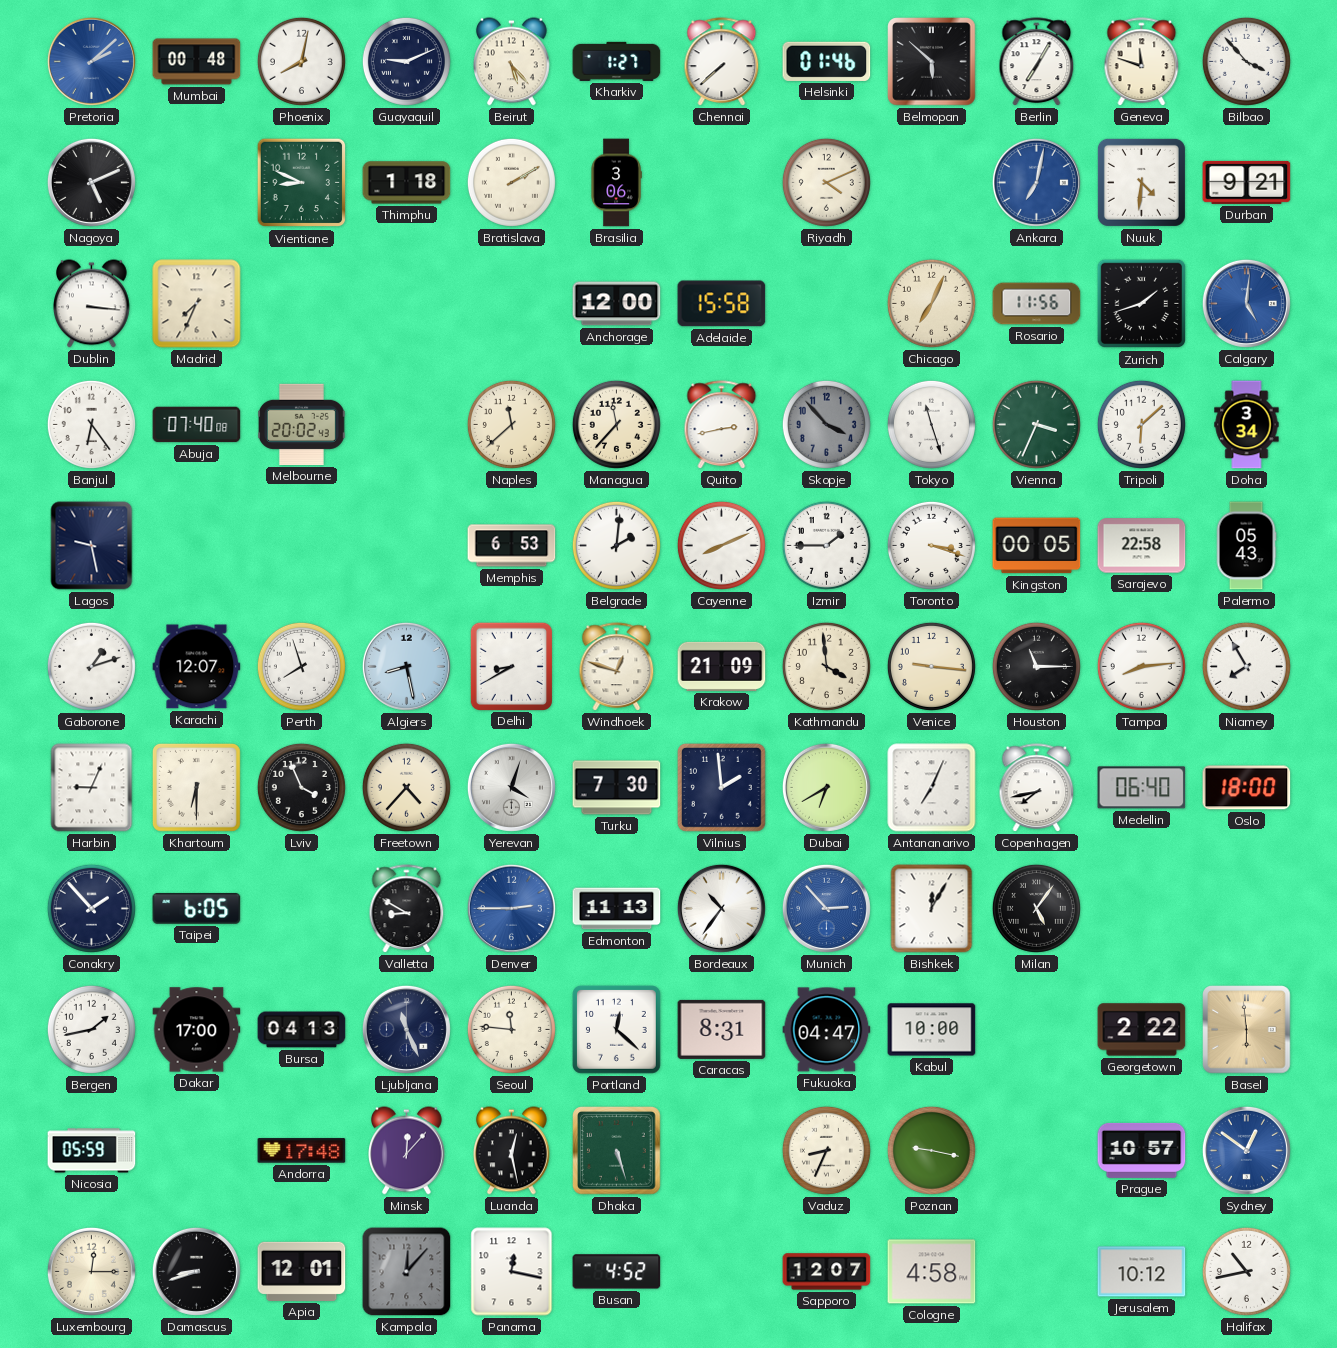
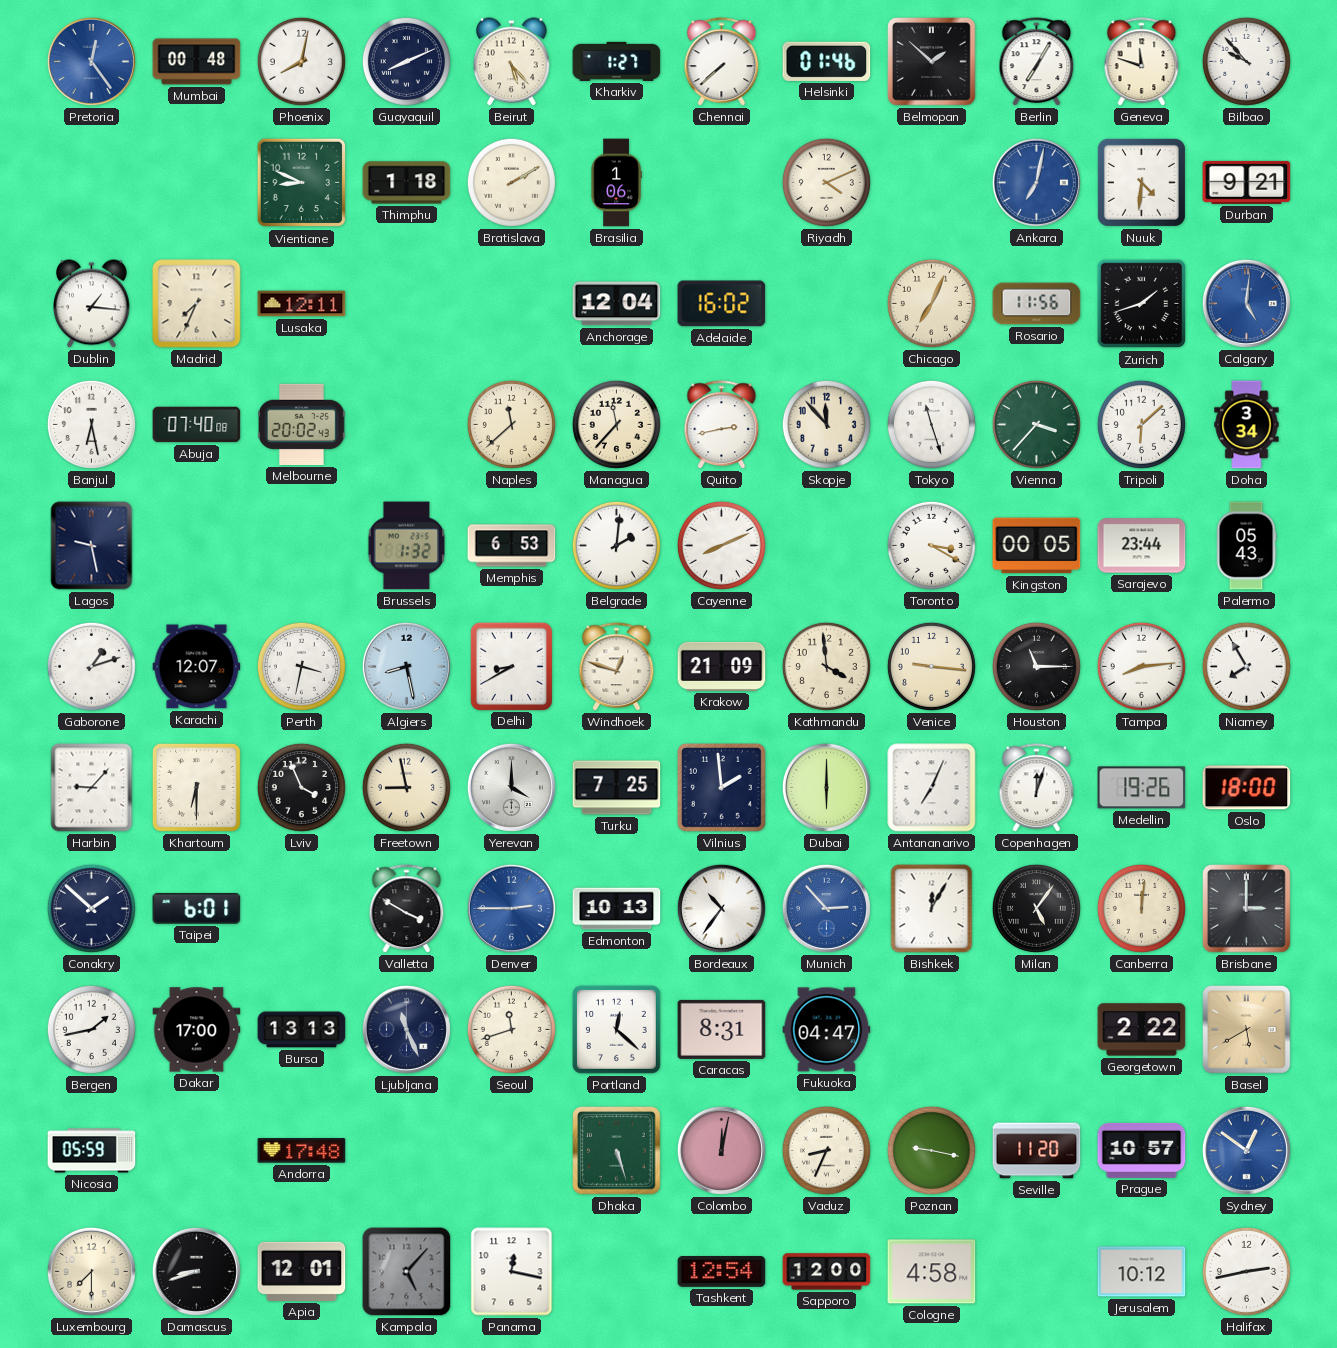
Pretoria: 2:08 -> 12:24
Guayaquil: 9:11 -> 8:11
Belmopan: 5:52 -> 1:52
Bilbao: 3:53 -> 9:53
Nagoya: 5:11 -> none
Brasilia: 3:06 -> 1:06
Dublin: 3:16 -> 1:16
Lusaka: none -> 12:11
Anchorage: 12:00 -> 12:04
Adelaide: 15:58 -> 16:02
Banjul: 6:24 -> 6:28
Skopje: 3:53 -> 11:53
Skopje dial: grey -> cream
Vienna: 3:34 -> 3:37
Brussels: none -> 1:32
Izmir: 1:45 -> none
Toronto: 3:18 -> 3:20
Sarajevo: 22:58 -> 23:44
Perth: 7:57 -> 3:32
Harbin: 9:04 -> 9:07
Freetown: 4:37 -> 8:58
Yerevan: 4:03 -> 4:00
Turku: 7:30 -> 7:25
Dubai: 6:40 -> 6:00
Copenhagen: 7:43 -> 12:03
Medellin: 06:40 -> 19:26
Conakry: 1:53 -> 1:52
Taipei: 6:05 -> 6:01
Valletta: 8:50 -> 3:50
Edmonton: 11:13 -> 10:13
Canberra: none -> 12:01
Brisbane: none -> 3:00
Bursa: 04:13 -> 13:13
Seoul: 11:46 -> 11:42
Kabul: 10:00 -> none
Basel: 5:59 -> 5:40
Minsk: 12:07 -> none
Luanda: 12:28 -> none
Colombo: none -> 12:02
Seville: none -> 11:20
Luxembourg: 12:15 -> 7:30
Kampala: 12:07 -> 5:07
Busan: 4:52 -> none
Tashkent: none -> 12:54
Sapporo: 12:07 -> 12:00
Halifax: 10:43 -> 2:43
